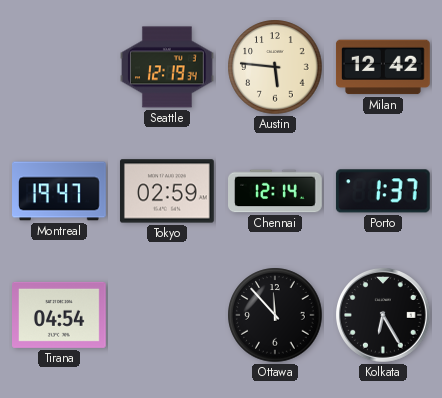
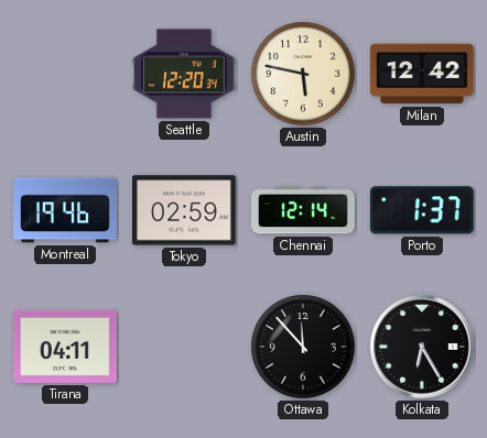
Seattle: 12:19 -> 12:20
Austin: 5:46 -> 5:47
Montreal: 19:47 -> 19:46
Tirana: 04:54 -> 04:11
